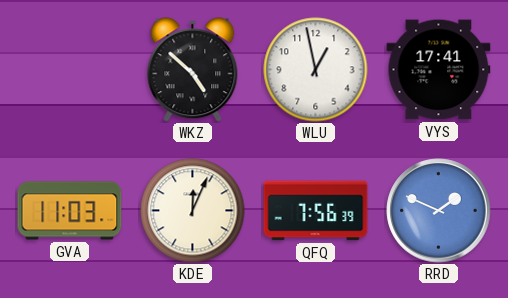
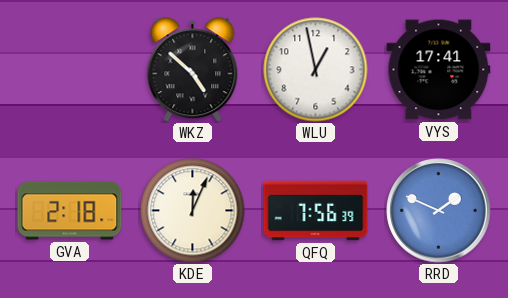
GVA: 11:03 -> 2:18
